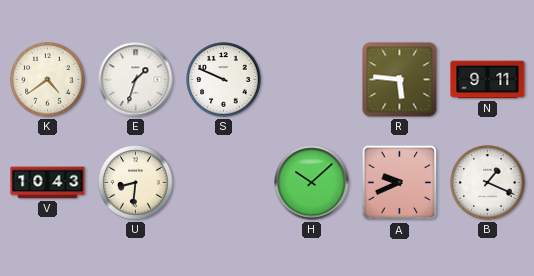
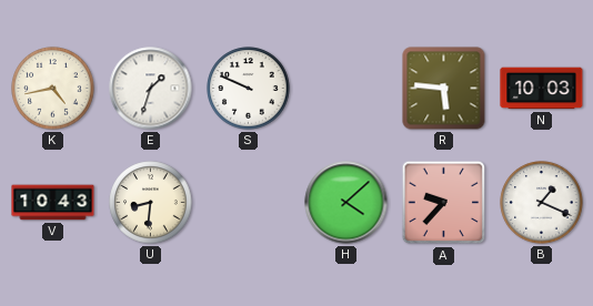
K: 4:39 -> 4:43
N: 9:11 -> 10:03
H: 10:08 -> 4:08
A: 9:41 -> 9:37
